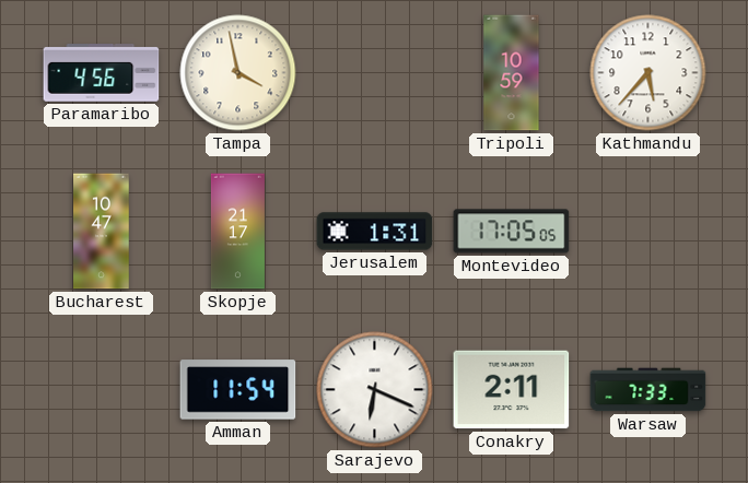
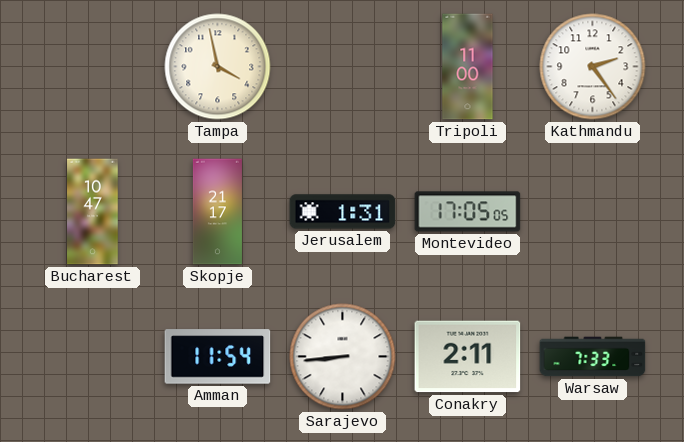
Paramaribo: 4:56 -> none
Tripoli: 10:59 -> 11:00
Kathmandu: 5:37 -> 2:24
Sarajevo: 6:19 -> 8:44
